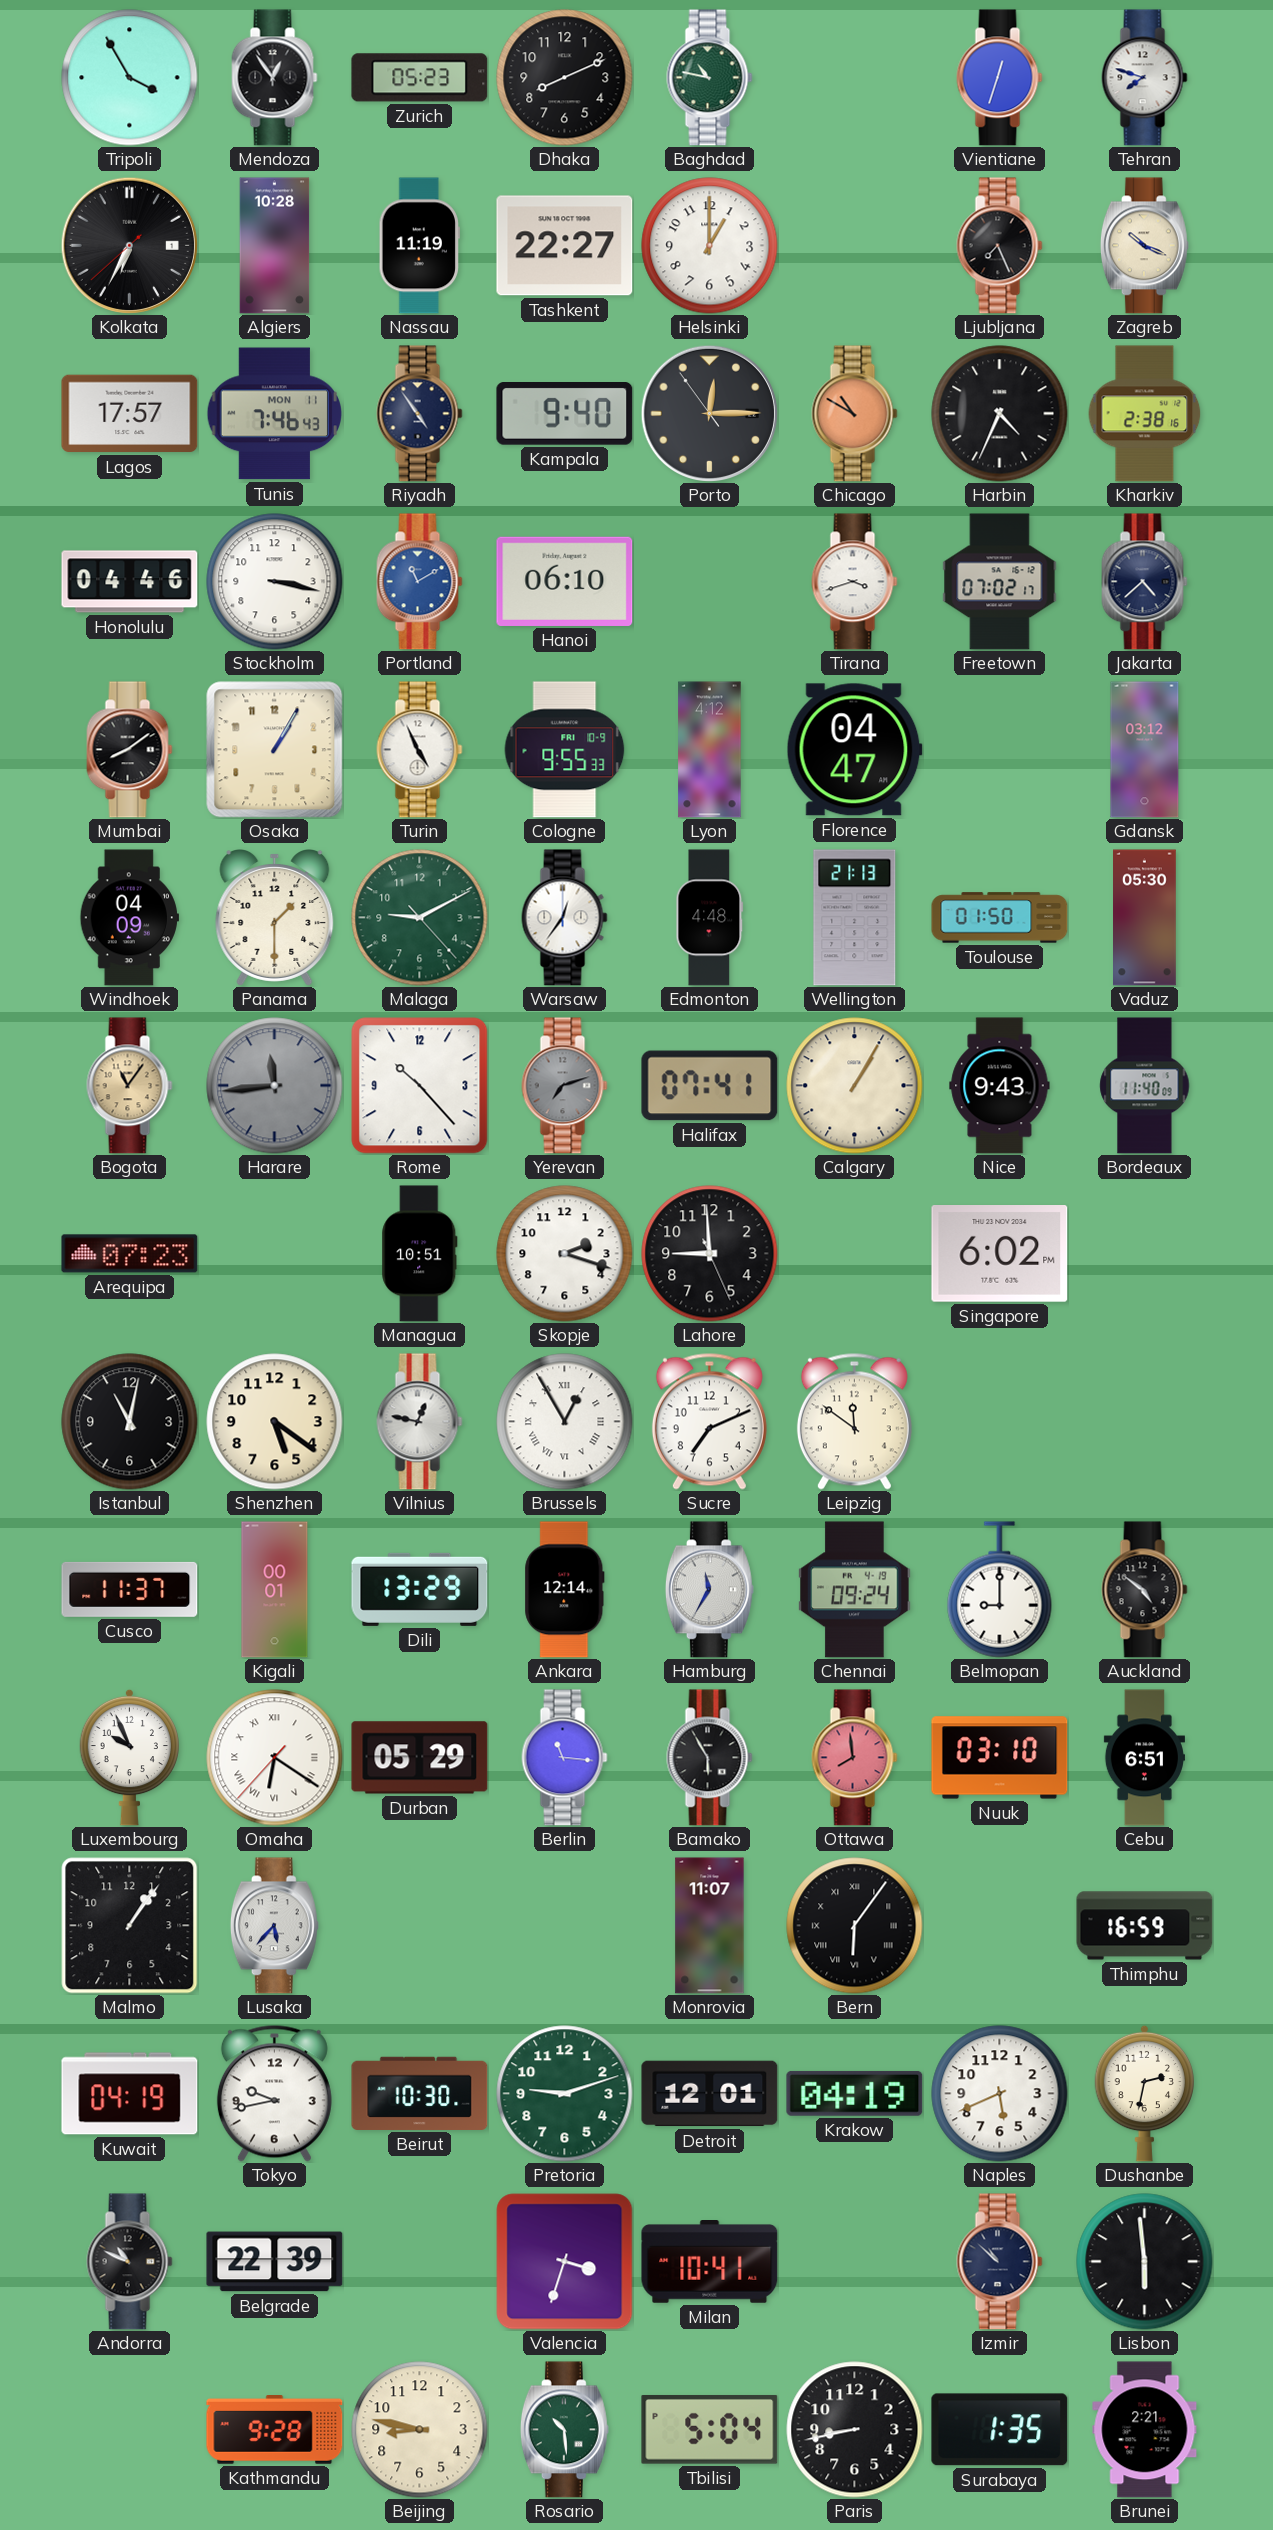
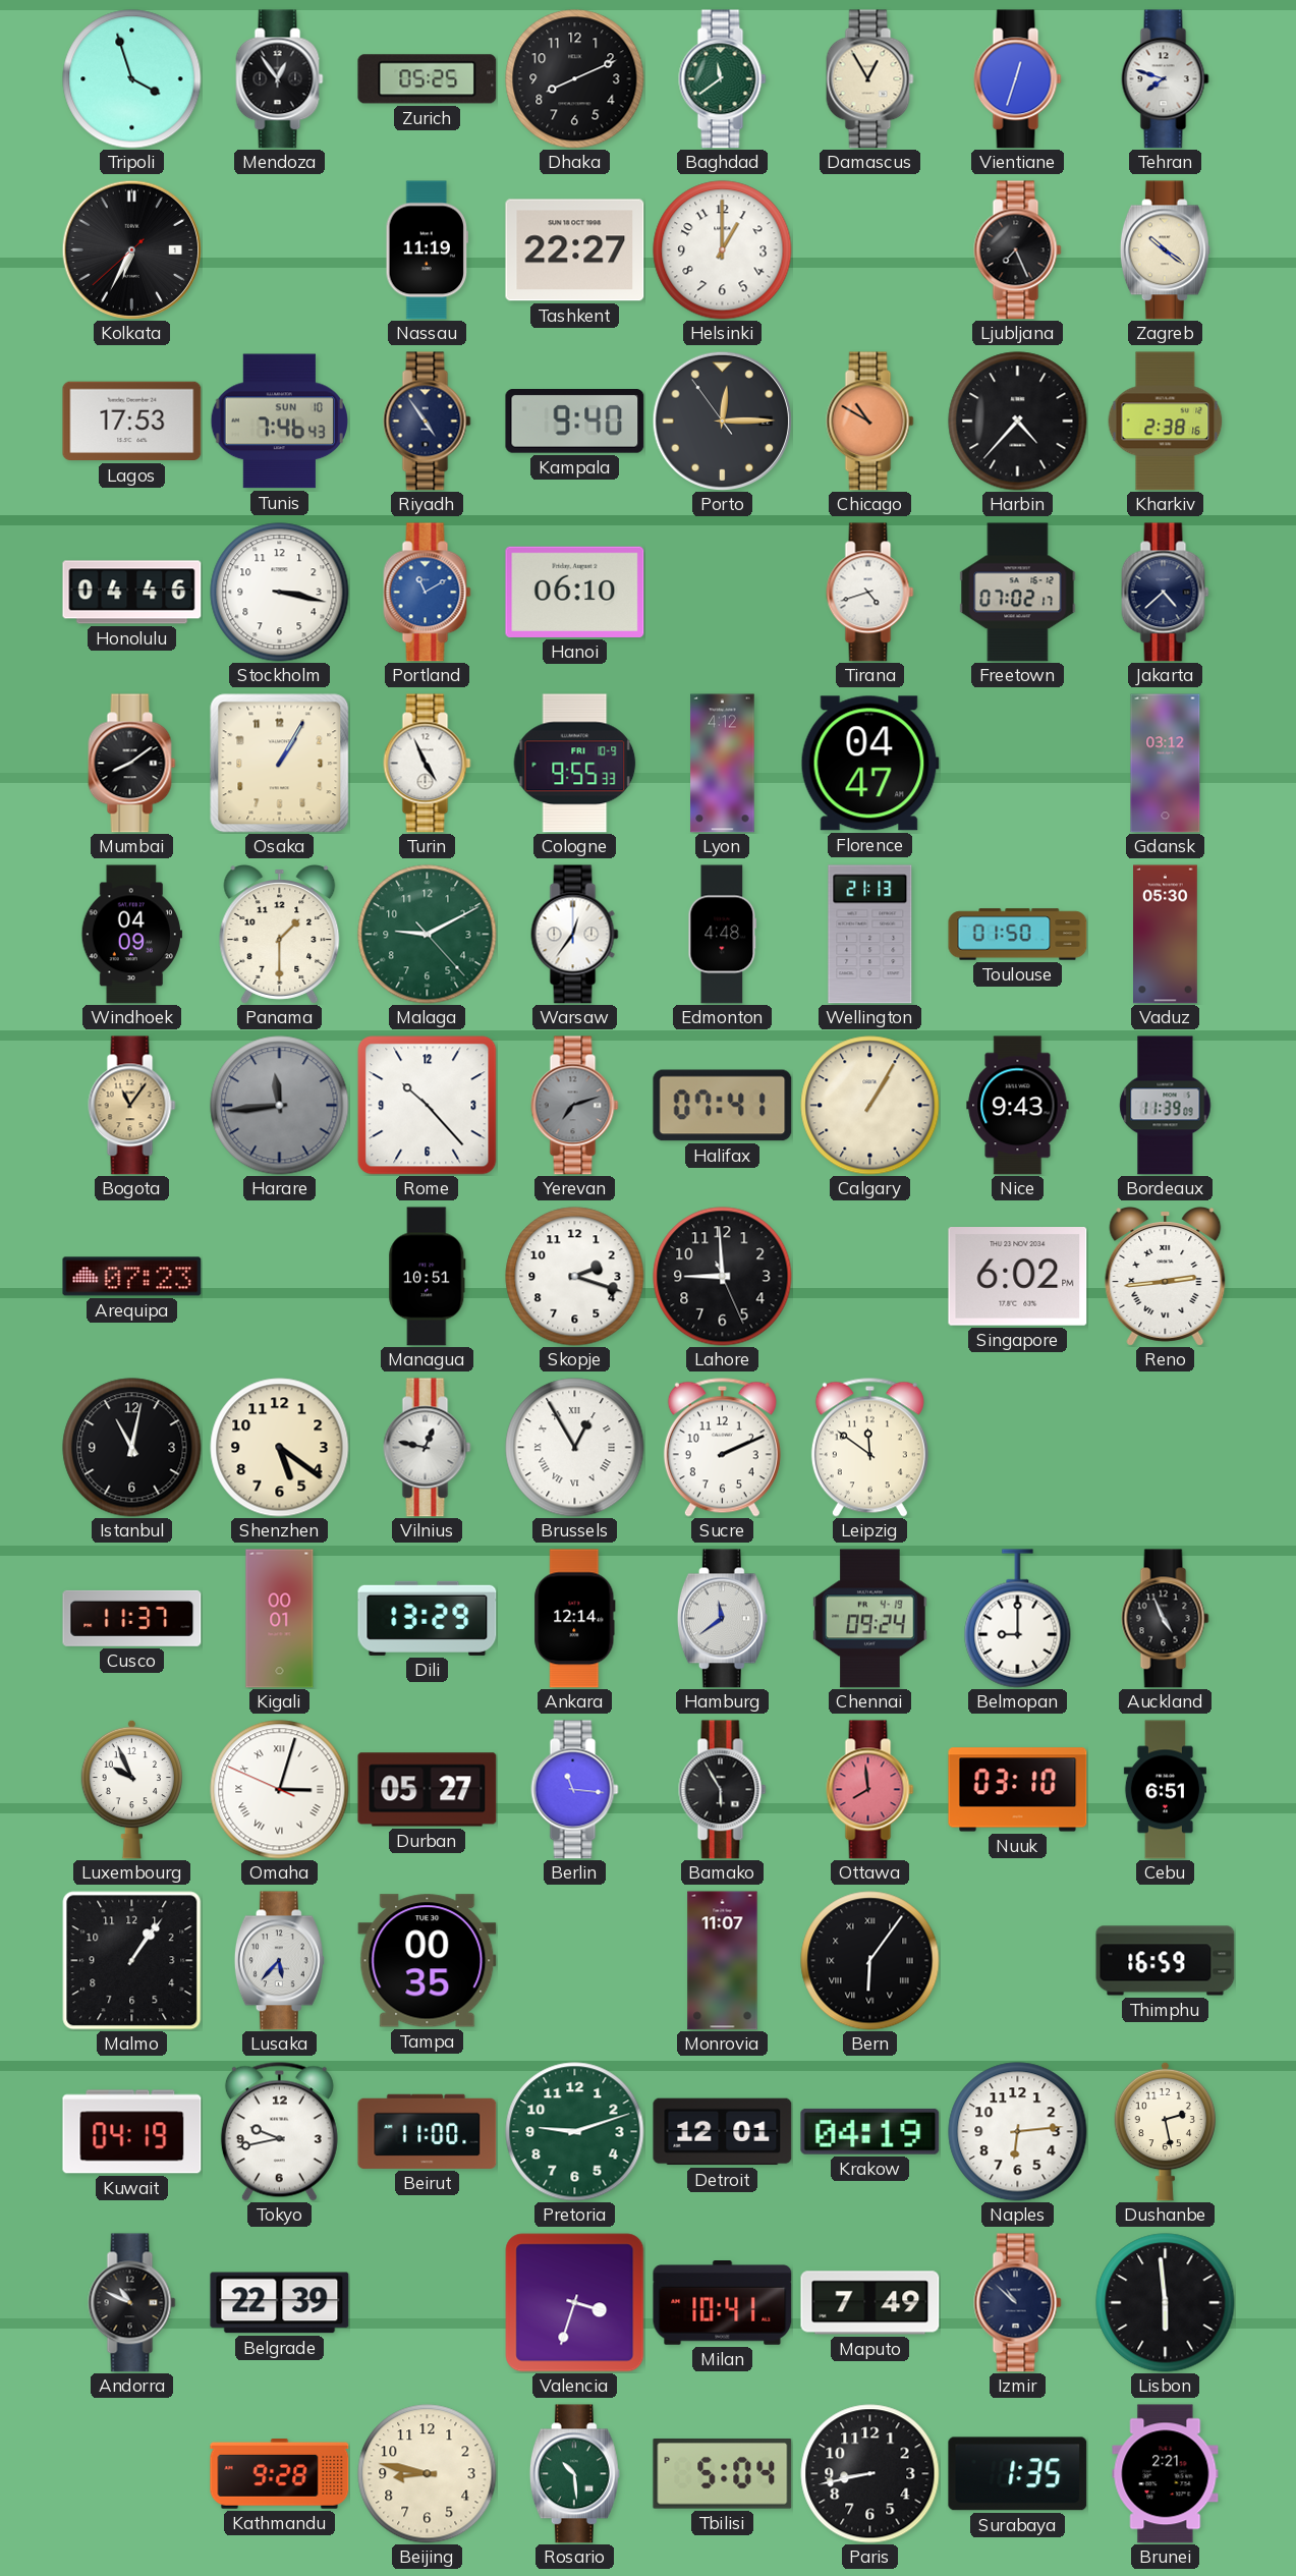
Tripoli: 3:55 -> 3:57
Zurich: 05:23 -> 05:25
Baghdad: 10:47 -> 11:39
Damascus: none -> 12:55
Algiers: 10:28 -> none
Zagreb: 10:19 -> 10:21
Lagos: 17:57 -> 17:53
Tunis date: MON 11 -> SUN 10
Harbin: 4:34 -> 4:37
Tirana: 3:42 -> 4:42
Bordeaux: 11:40 -> 11:39
Reno: none -> 2:44
Sucre: 7:11 -> 2:11
Hamburg: 11:35 -> 11:39
Auckland: 4:51 -> 4:56
Omaha: 6:20 -> 3:02
Durban: 05:29 -> 05:27
Tampa: none -> 00:35
Beirut: 10:30 -> 11:00
Naples: 5:41 -> 6:14
Dushanbe: 2:32 -> 2:28
Maputo: none -> 7:49
